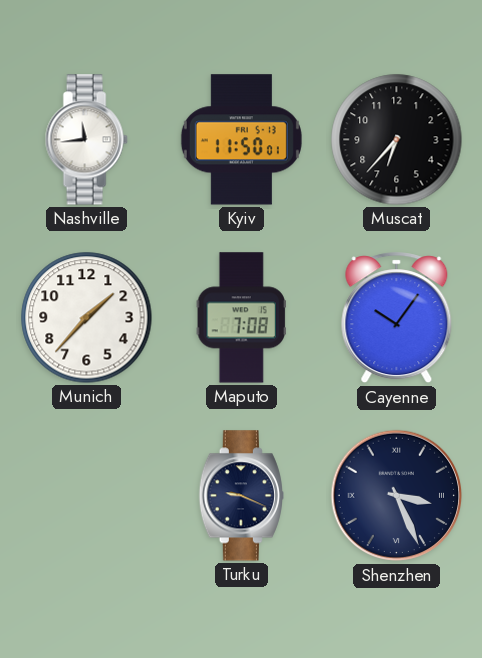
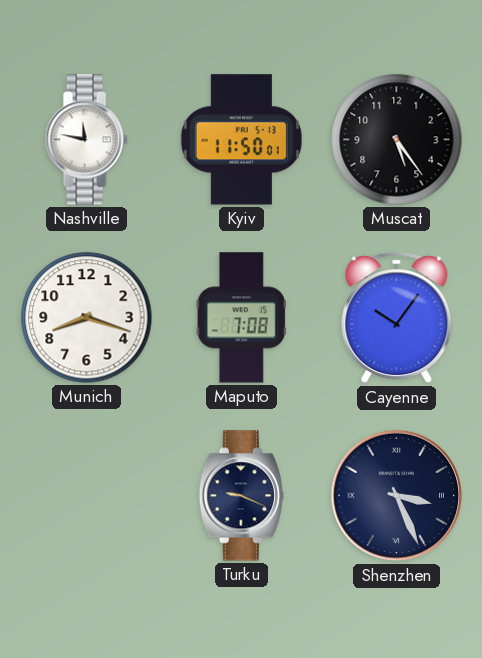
Nashville: 11:44 -> 11:47
Muscat: 6:37 -> 5:24
Munich: 1:37 -> 8:18
